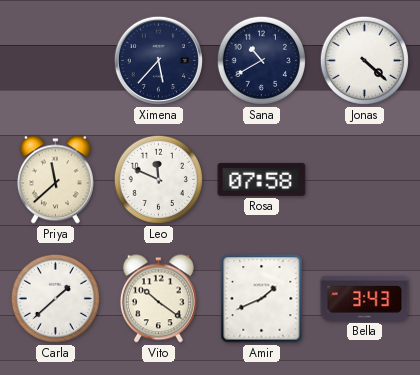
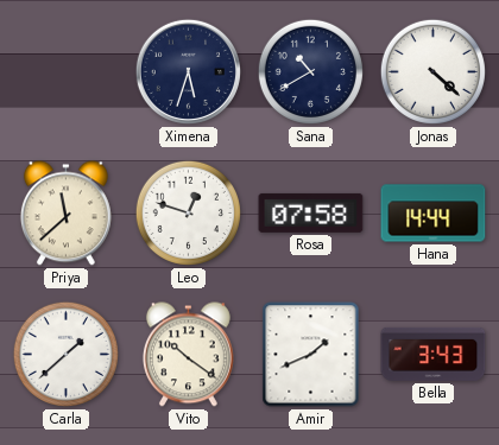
Ximena: 5:37 -> 5:33
Leo: 11:49 -> 12:48
Hana: none -> 14:44
